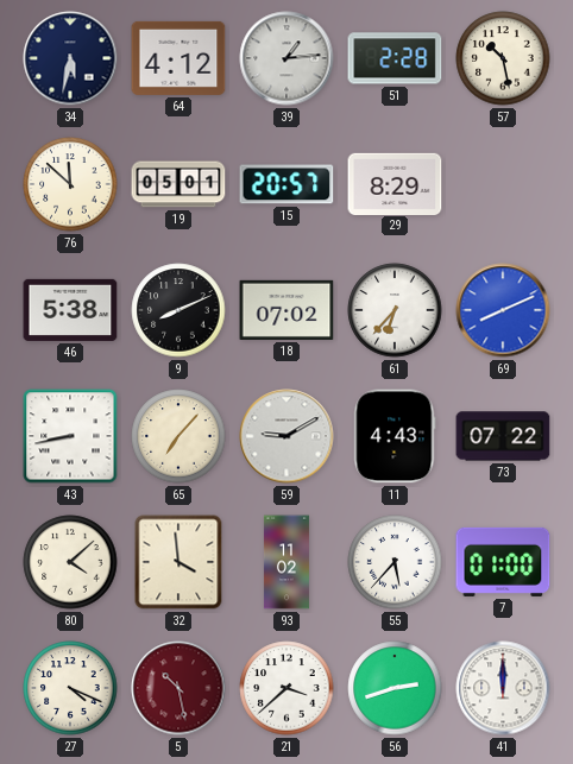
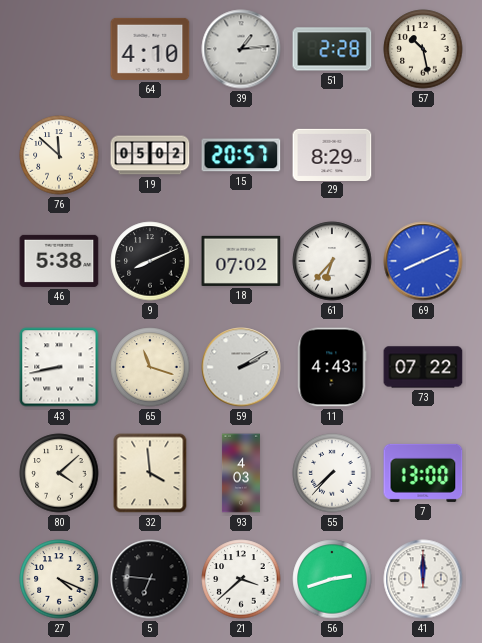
34: 5:32 -> none
64: 4:12 -> 4:10
19: 05:01 -> 05:02
65: 7:07 -> 11:18
59: 9:10 -> 2:10
93: 11:02 -> 4:03
55: 5:37 -> 7:37
7: 01:00 -> 13:00
5: 10:28 -> 6:46
5 dial: burgundy -> black
